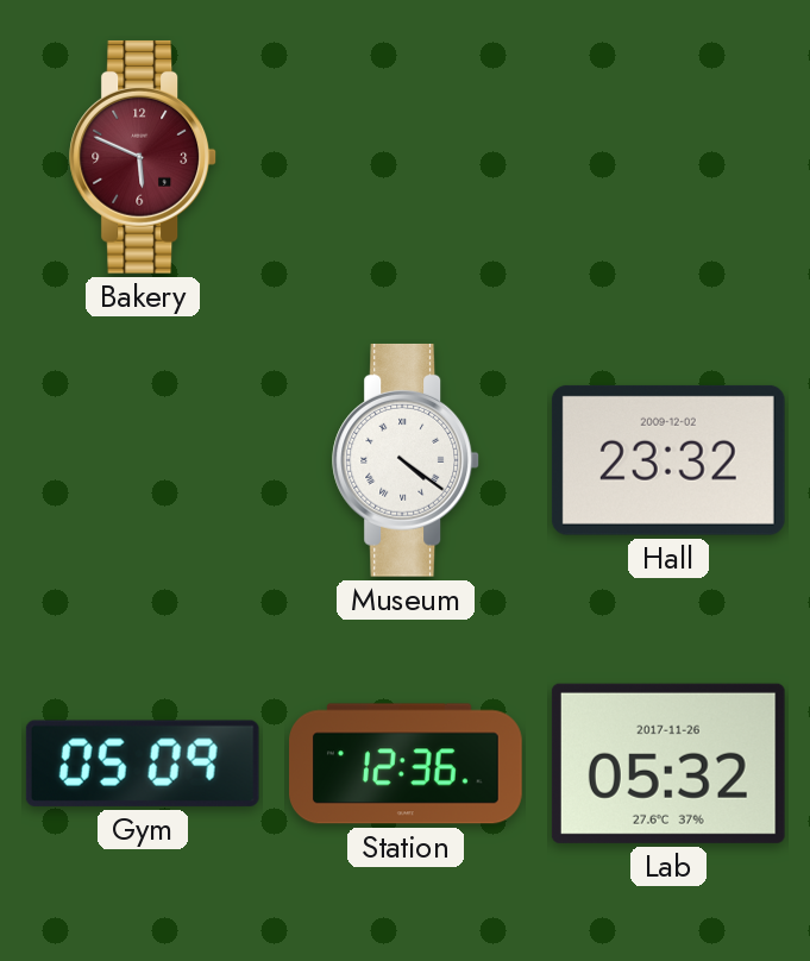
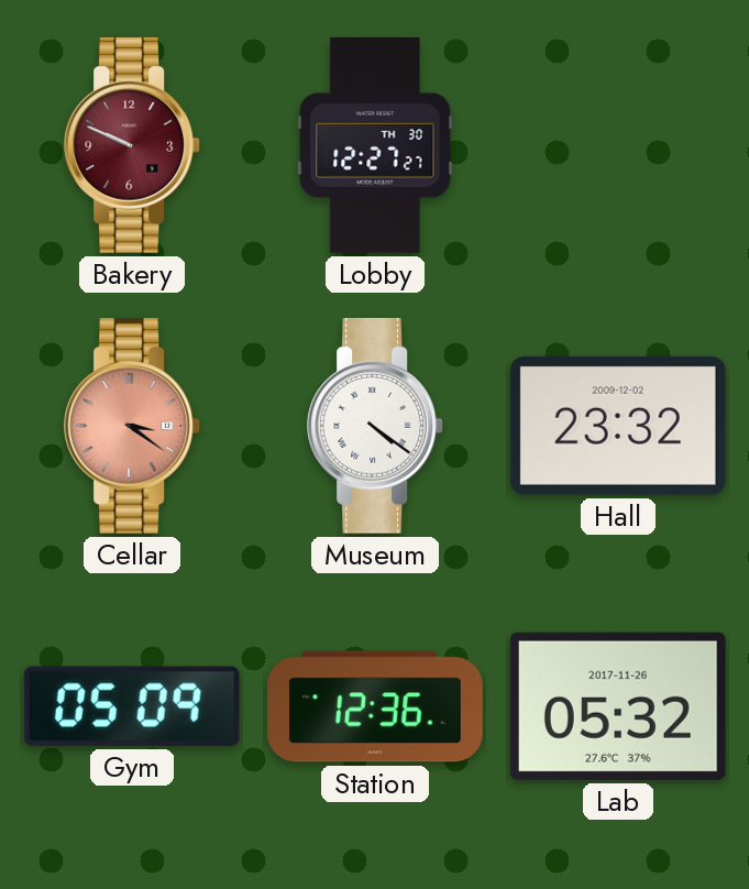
Bakery: 5:49 -> 9:49
Lobby: none -> 12:27
Cellar: none -> 3:21
